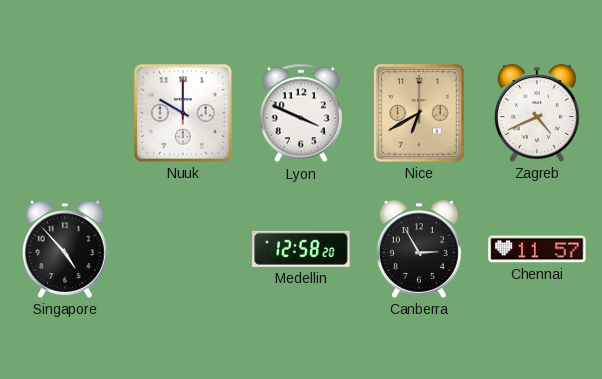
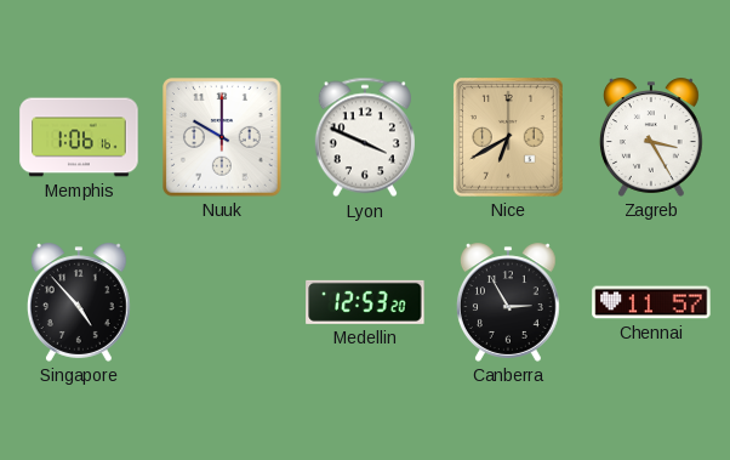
Memphis: none -> 1:06
Zagreb: 4:41 -> 3:25
Medellin: 12:58 -> 12:53
